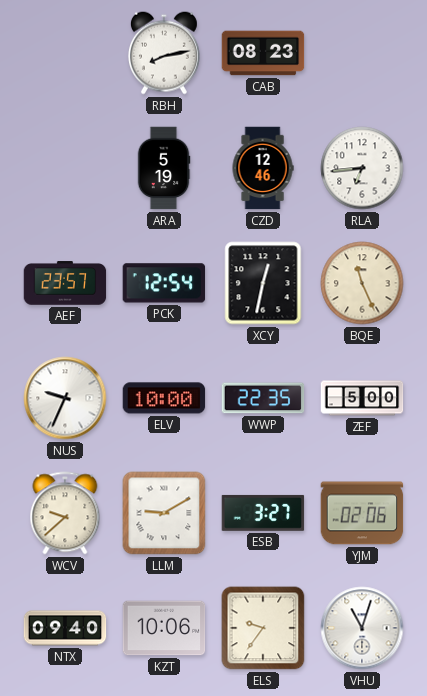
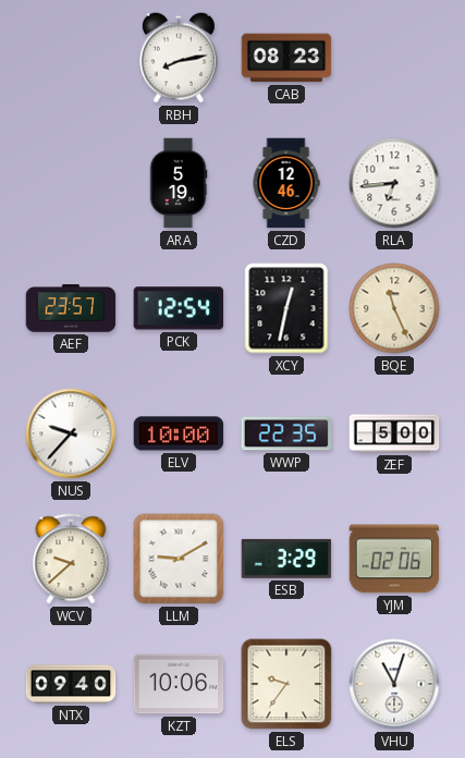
NUS: 9:34 -> 9:37
ESB: 3:27 -> 3:29
